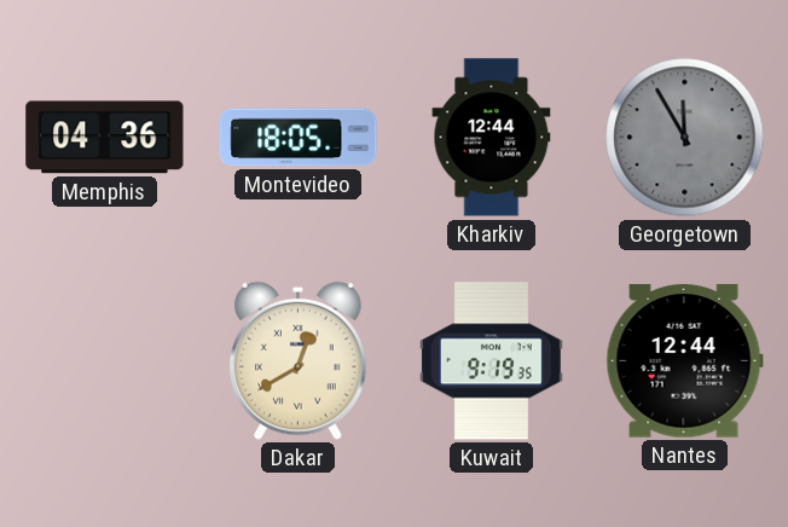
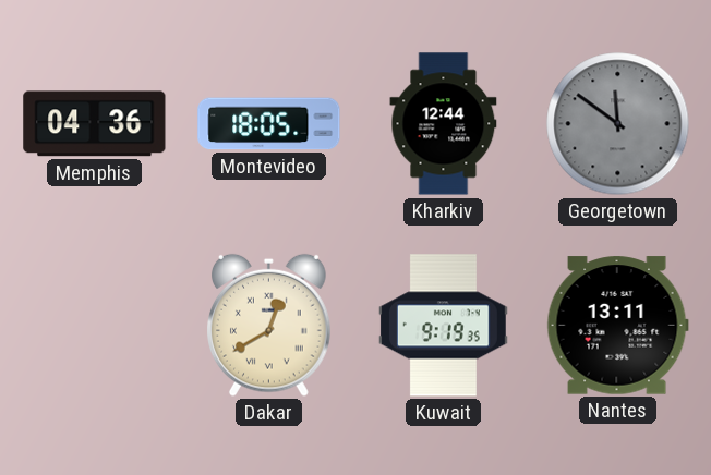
Georgetown: 11:55 -> 11:51
Nantes: 12:44 -> 13:11
